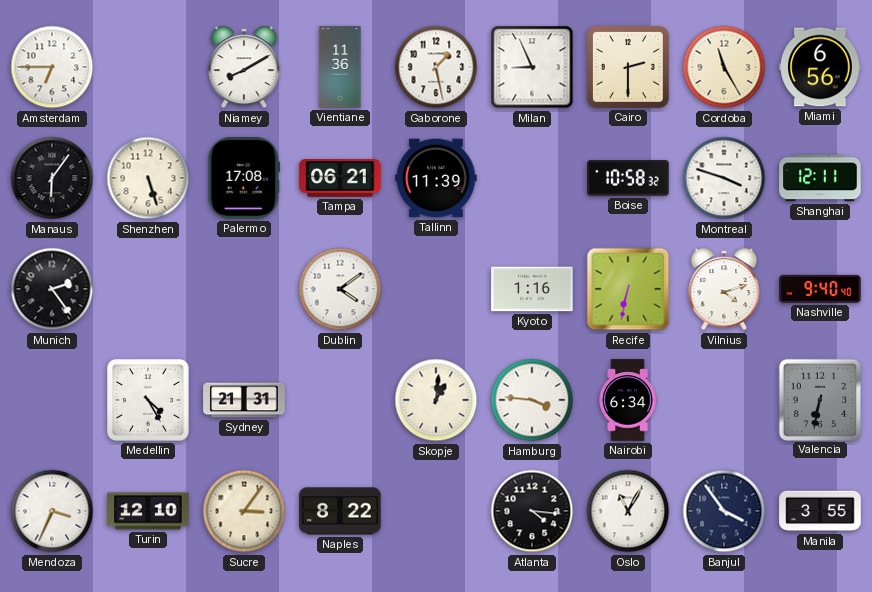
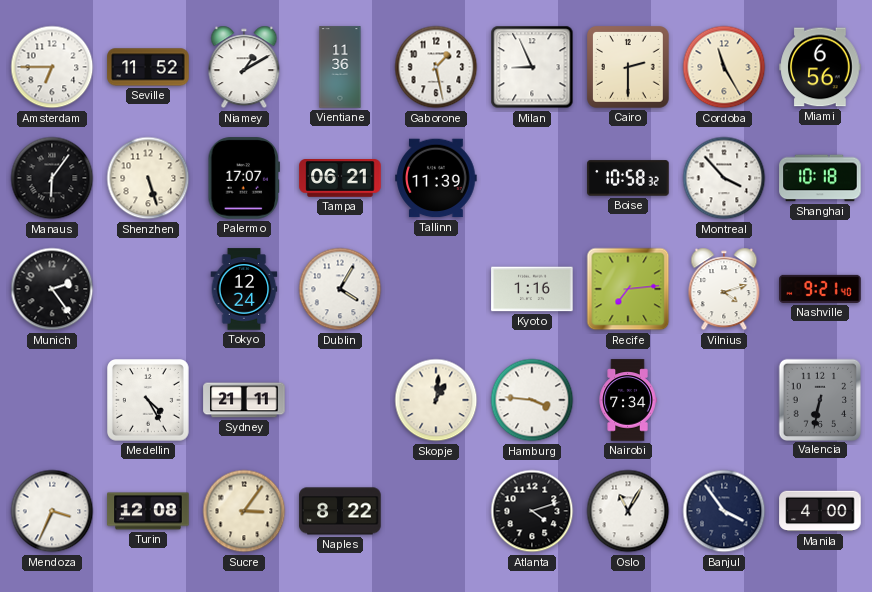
Seville: none -> 11:52
Niamey: 8:10 -> 1:10
Palermo: 17:08 -> 17:07
Montreal: 3:48 -> 3:53
Shanghai: 12:11 -> 10:18
Tokyo: none -> 12:24
Dublin: 4:09 -> 4:05
Recife: 6:32 -> 7:14
Nashville: 9:40 -> 9:21
Sydney: 21:31 -> 21:11
Nairobi: 6:34 -> 7:34
Turin: 12:10 -> 12:08
Atlanta: 4:16 -> 4:12
Manila: 3:55 -> 4:00
